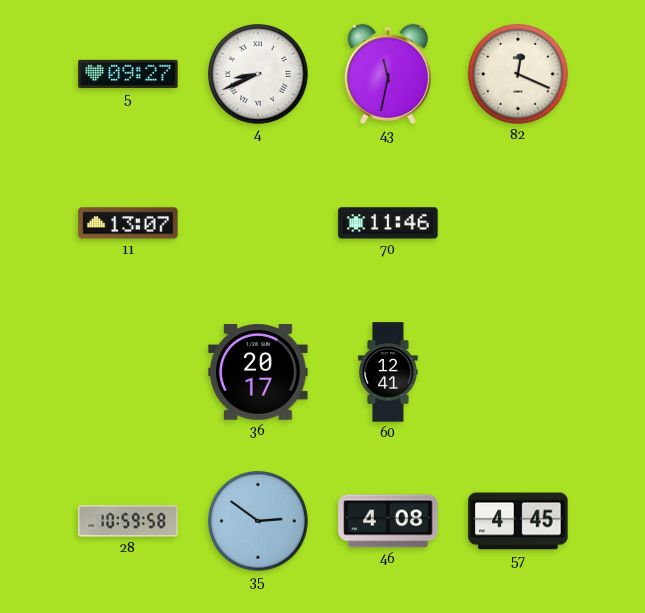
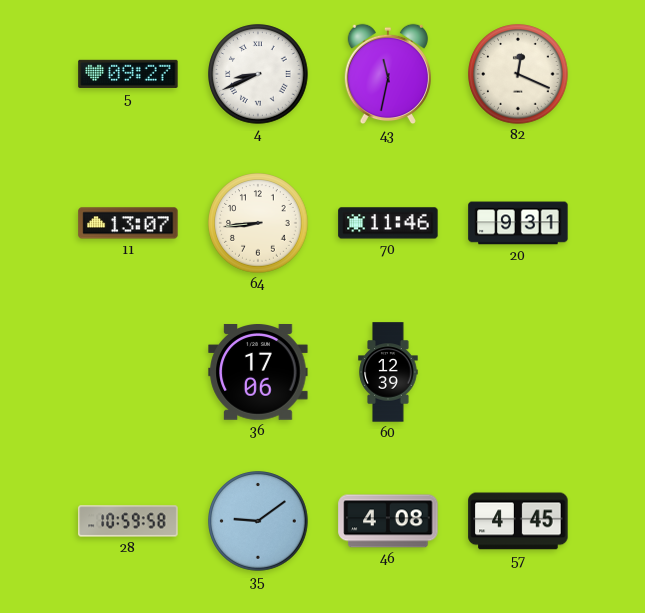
64: none -> 8:44
20: none -> 9:31
36: 20:17 -> 17:06
60: 12:41 -> 12:39
35: 2:51 -> 9:09
